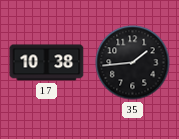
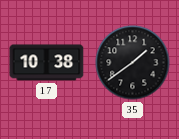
35: 1:44 -> 1:39
